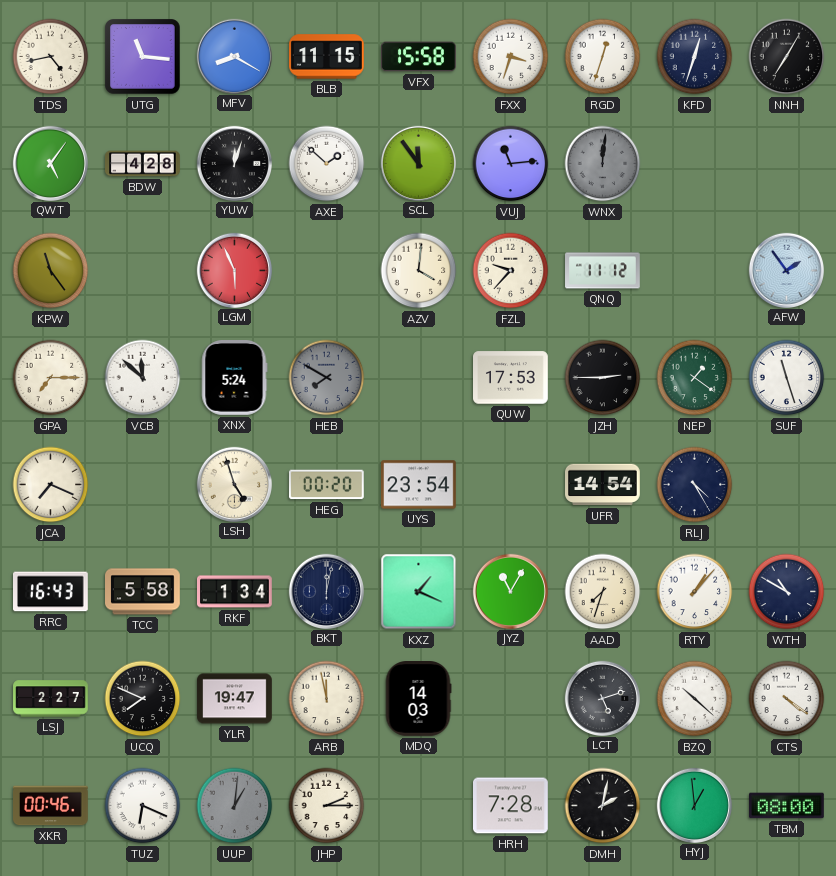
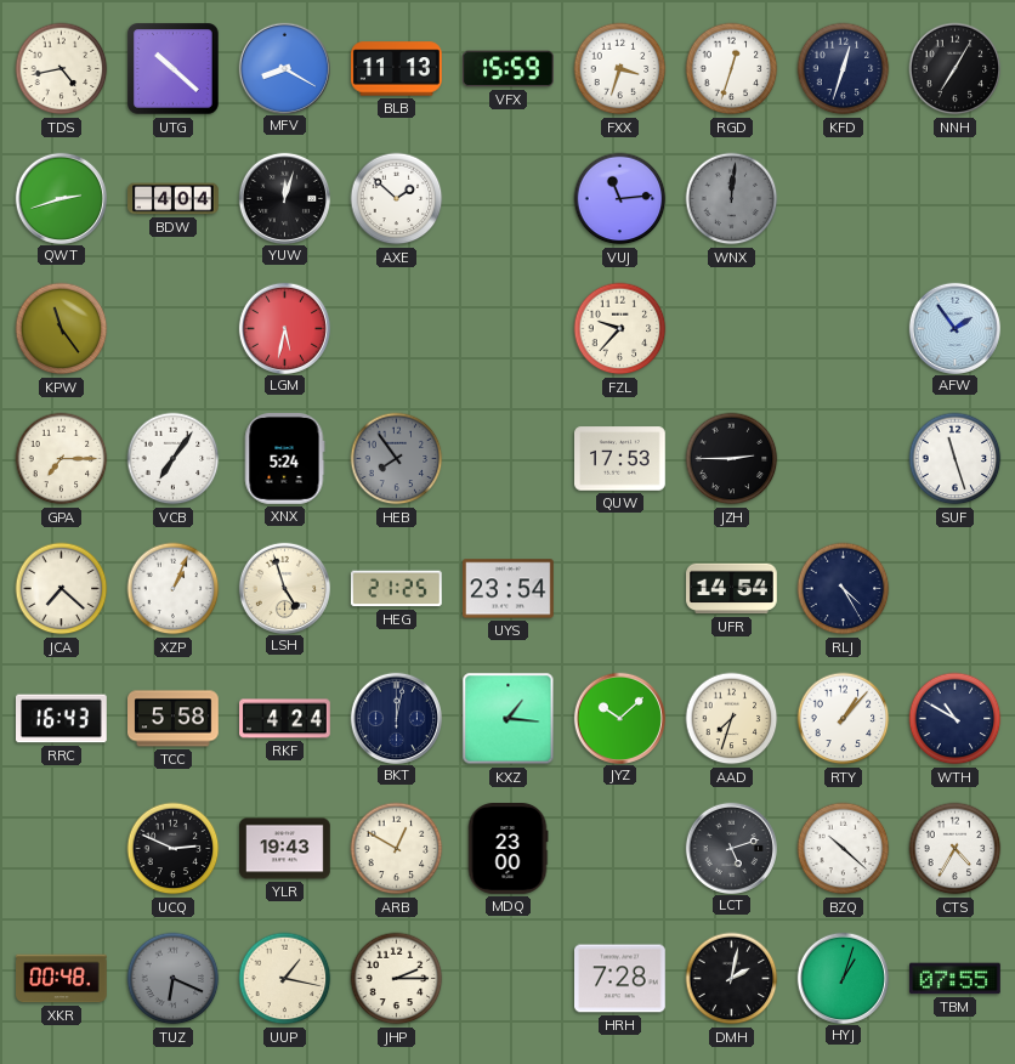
UTG: 11:16 -> 10:22
BLB: 11:15 -> 11:13
VFX: 15:58 -> 15:59
QWT: 5:06 -> 2:42
BDW: 4:28 -> 4:04
SCL: 11:54 -> none
LGM: 5:56 -> 5:32
AZV: 4:01 -> none
QNQ: 11:12 -> none
VCB: 11:52 -> 7:06
HEB: 7:50 -> 7:54
NEP: 1:21 -> none
JCA: 7:19 -> 7:22
XZP: none -> 1:04
HEG: 00:20 -> 21:25
RKF: 1:34 -> 4:24
KXZ: 1:19 -> 1:16
JYZ: 11:05 -> 10:08
LSJ: 2:27 -> none
UCQ: 7:49 -> 2:49
YLR: 19:47 -> 19:43
ARB: 11:58 -> 12:50
MDQ: 14:03 -> 23:00
CTS: 4:21 -> 4:35
XKR: 00:46 -> 00:48
TUZ dial: white -> grey
UUP: 1:01 -> 1:17
UUP dial: grey -> cream
HYJ: 12:59 -> 1:03
TBM: 08:00 -> 07:55
